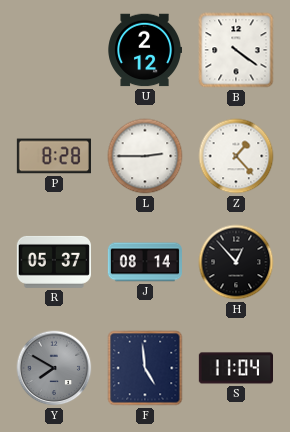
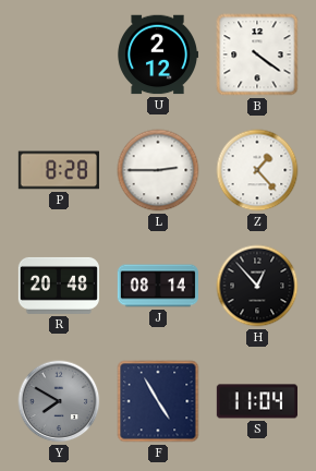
R: 05:37 -> 20:48
F: 4:59 -> 4:55
